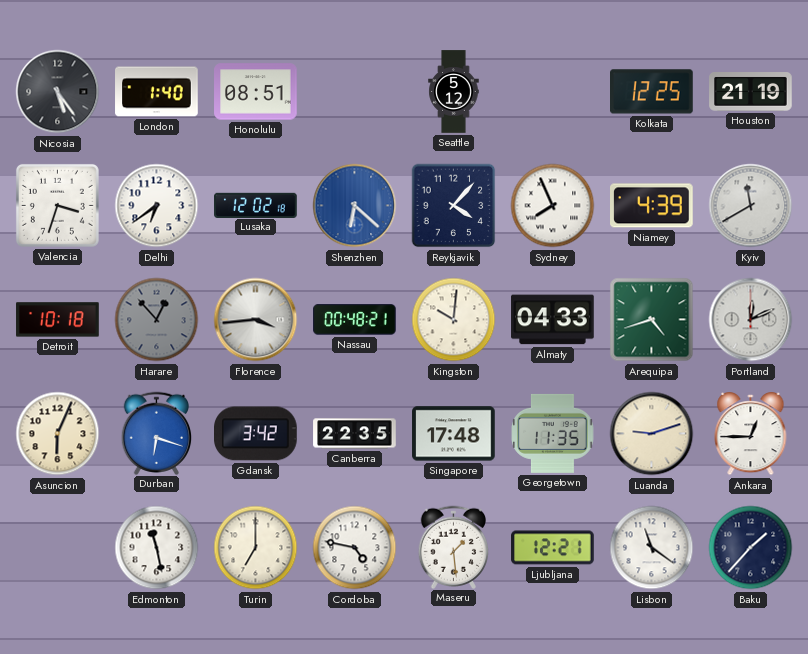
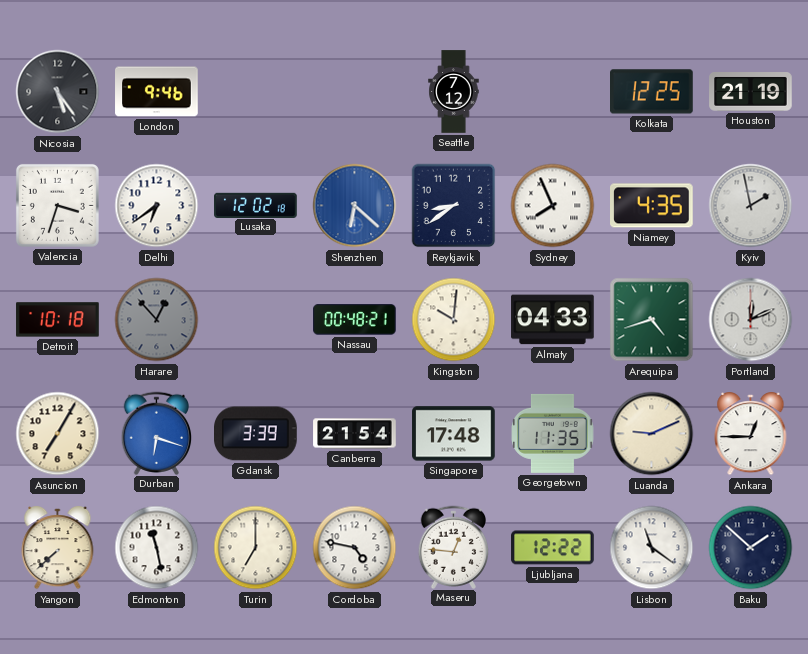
London: 1:40 -> 9:46
Honolulu: 08:51 -> none
Seattle: 5:12 -> 7:12
Reykjavik: 4:07 -> 8:39
Niamey: 4:39 -> 4:35
Kyiv: 11:40 -> 1:58
Florence: 3:44 -> none
Asuncion: 6:04 -> 7:05
Gdansk: 3:42 -> 3:39
Canberra: 22:35 -> 21:54
Luanda: 9:12 -> 9:11
Yangon: none -> 7:38
Maseru: 1:29 -> 12:46
Ljubljana: 12:21 -> 12:22
Baku: 1:37 -> 1:52
